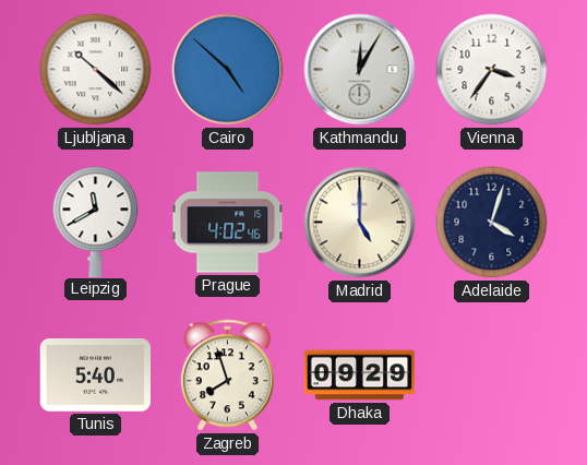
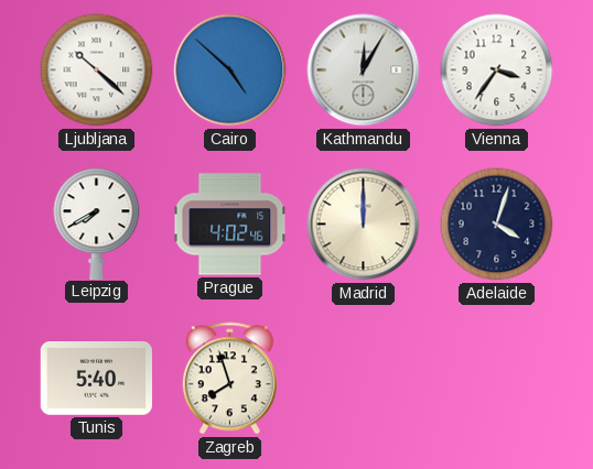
Leipzig: 11:40 -> 7:40
Madrid: 5:00 -> 12:00
Dhaka: 09:29 -> none
